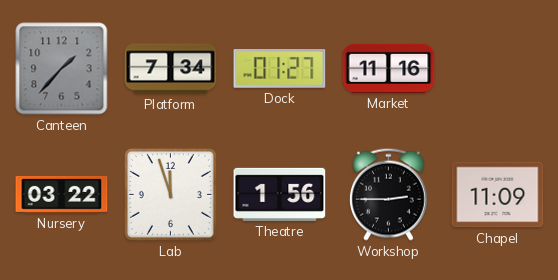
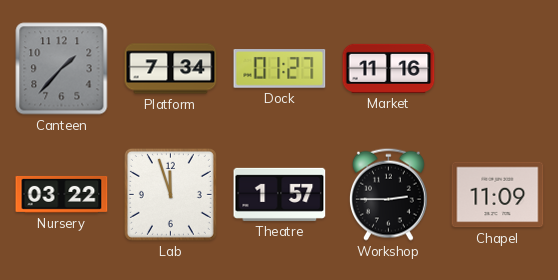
Theatre: 1:56 -> 1:57
